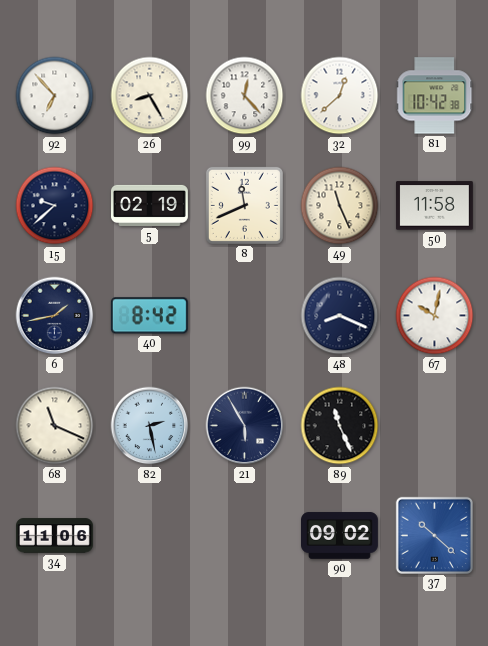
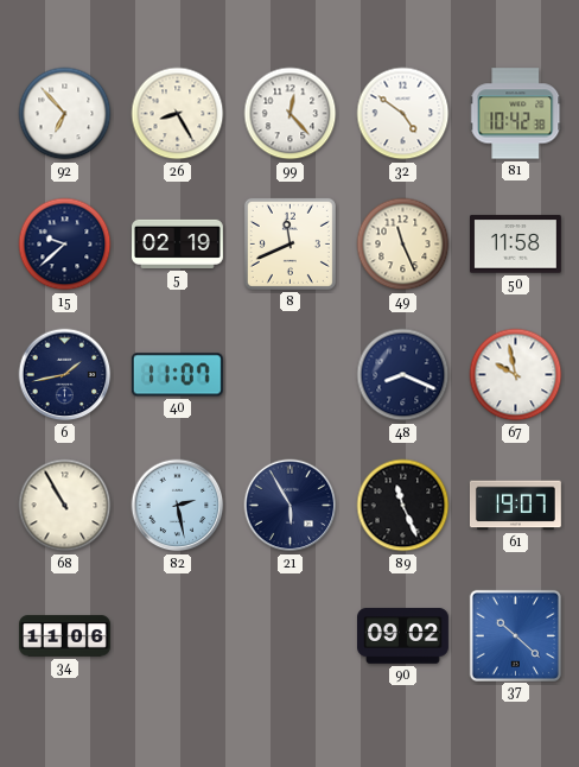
32: 12:38 -> 4:51
40: 8:42 -> 11:07
67: 10:02 -> 9:58
68: 11:19 -> 10:55
61: none -> 19:07
